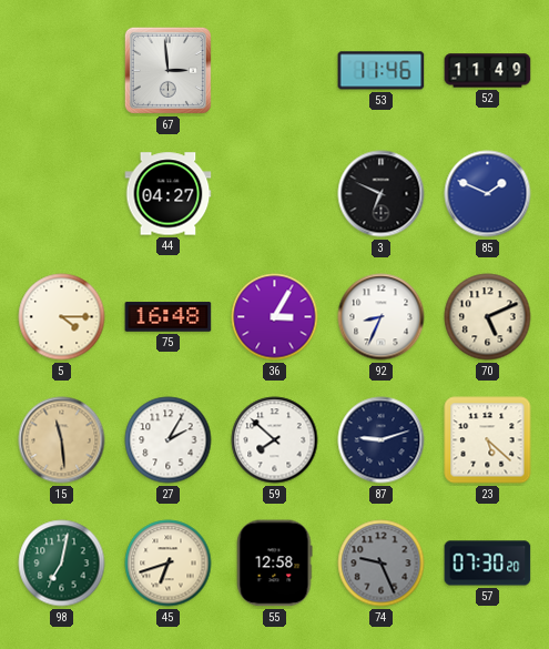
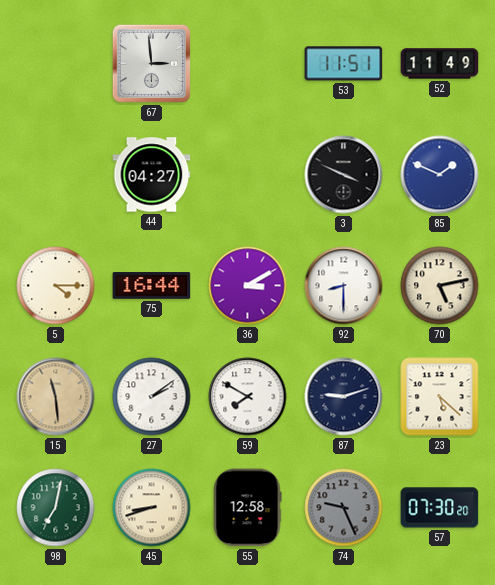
53: 11:46 -> 11:51
3: 6:49 -> 3:49
75: 16:48 -> 16:44
36: 3:05 -> 3:10
92: 8:34 -> 8:30
70: 5:11 -> 5:13
27: 2:05 -> 2:09
59: 7:52 -> 7:50
45: 6:42 -> 8:42
